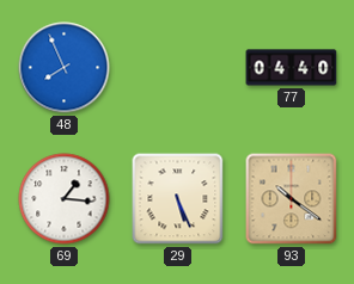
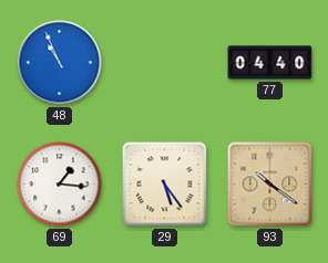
48: 7:56 -> 10:56
29: 5:26 -> 5:24
